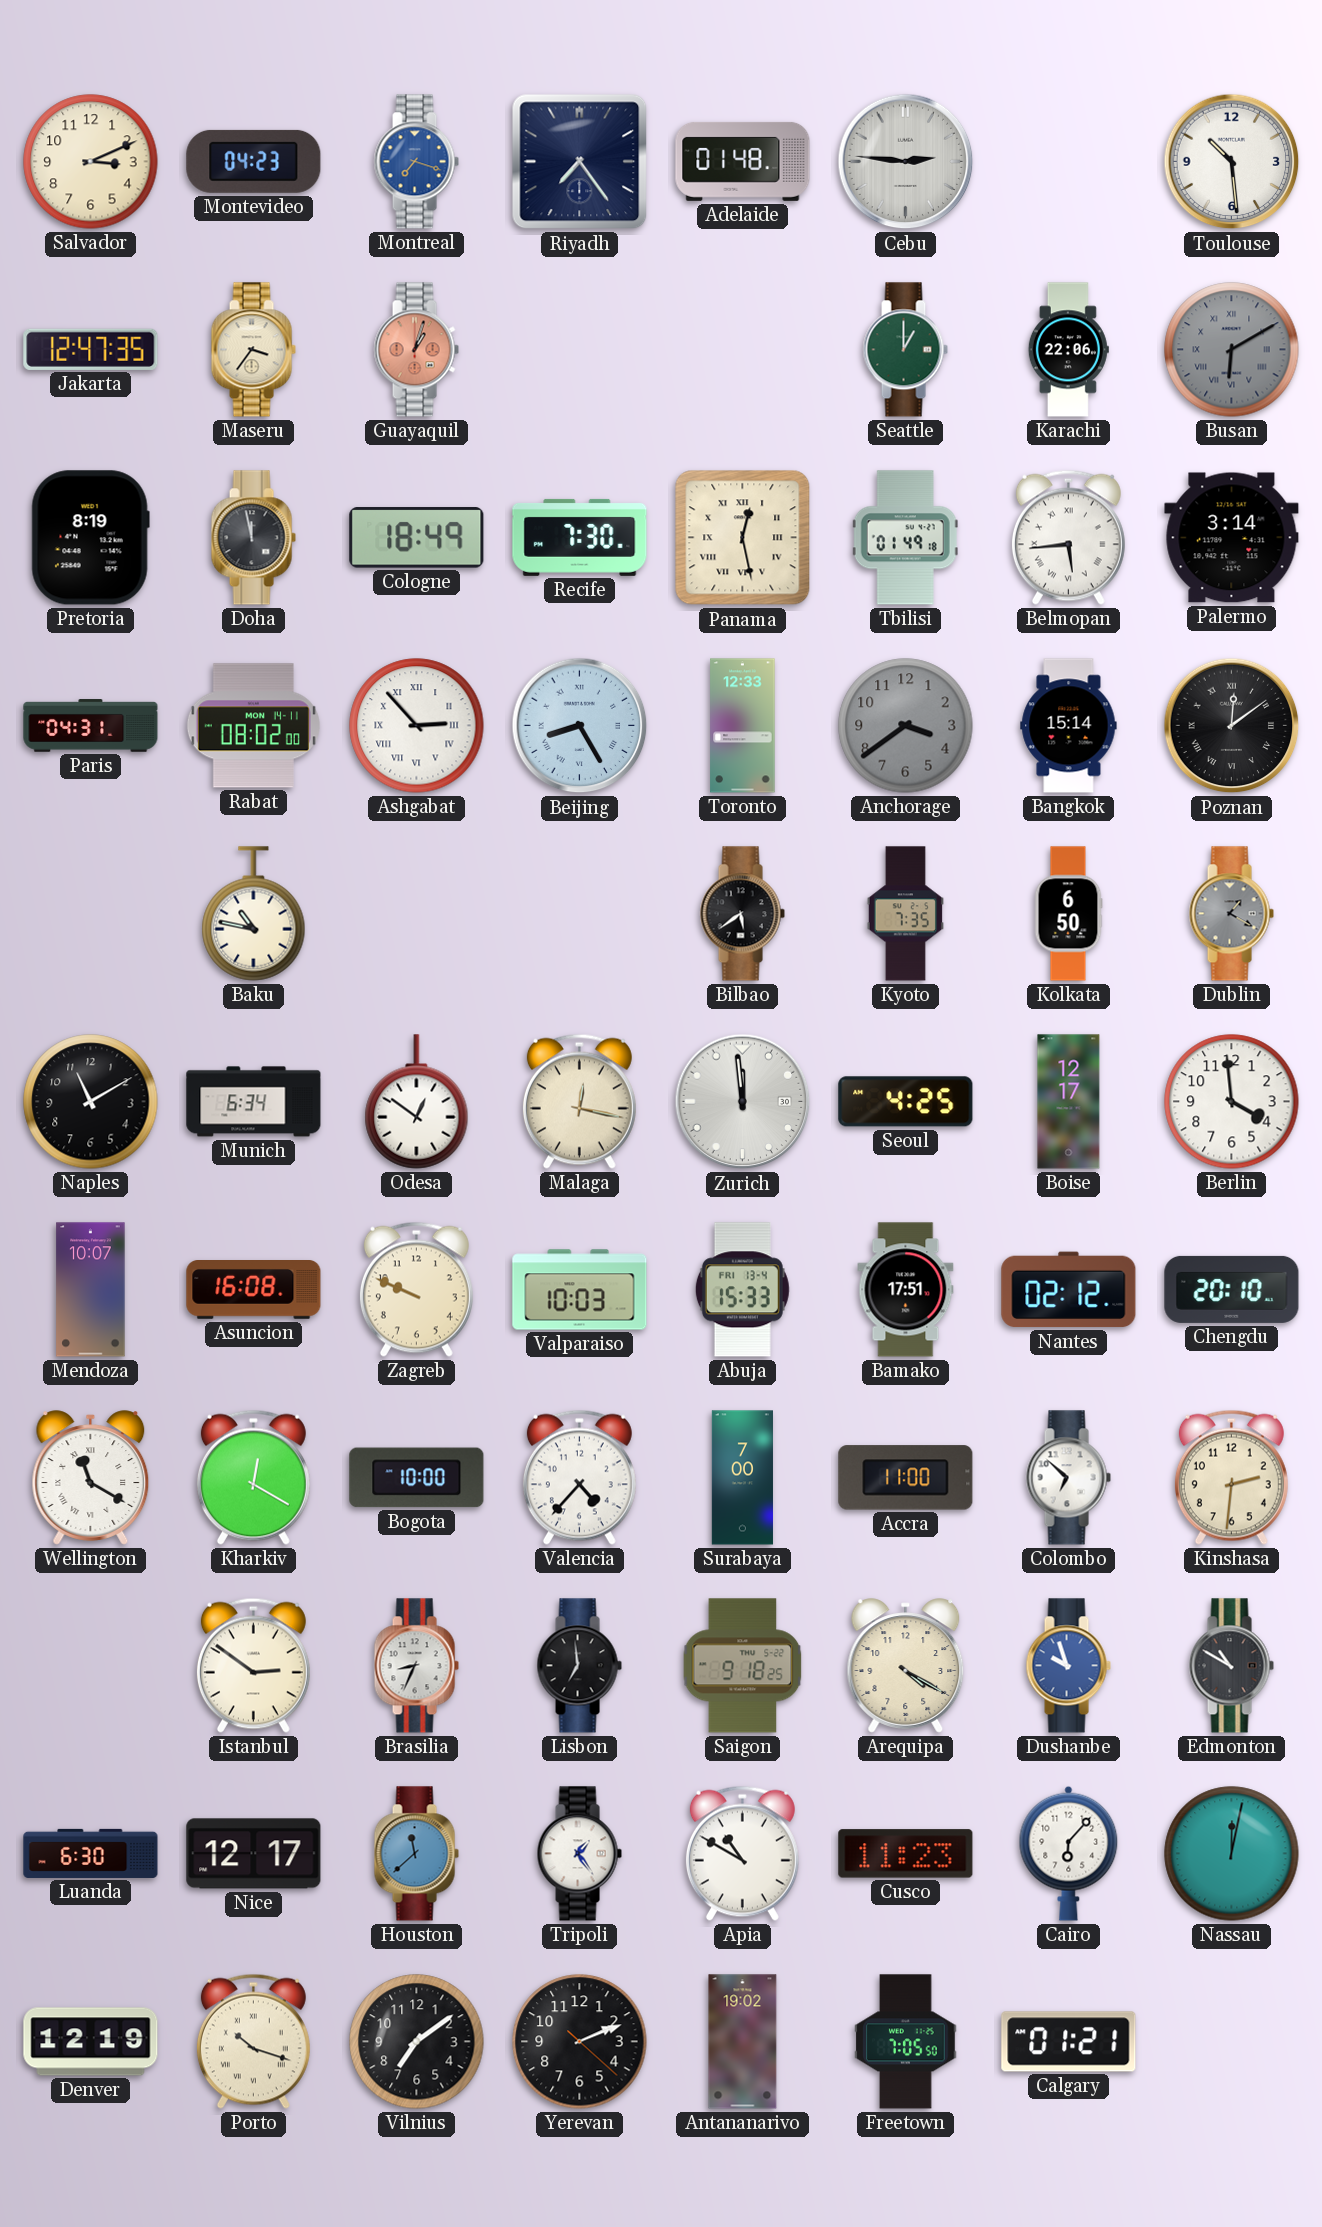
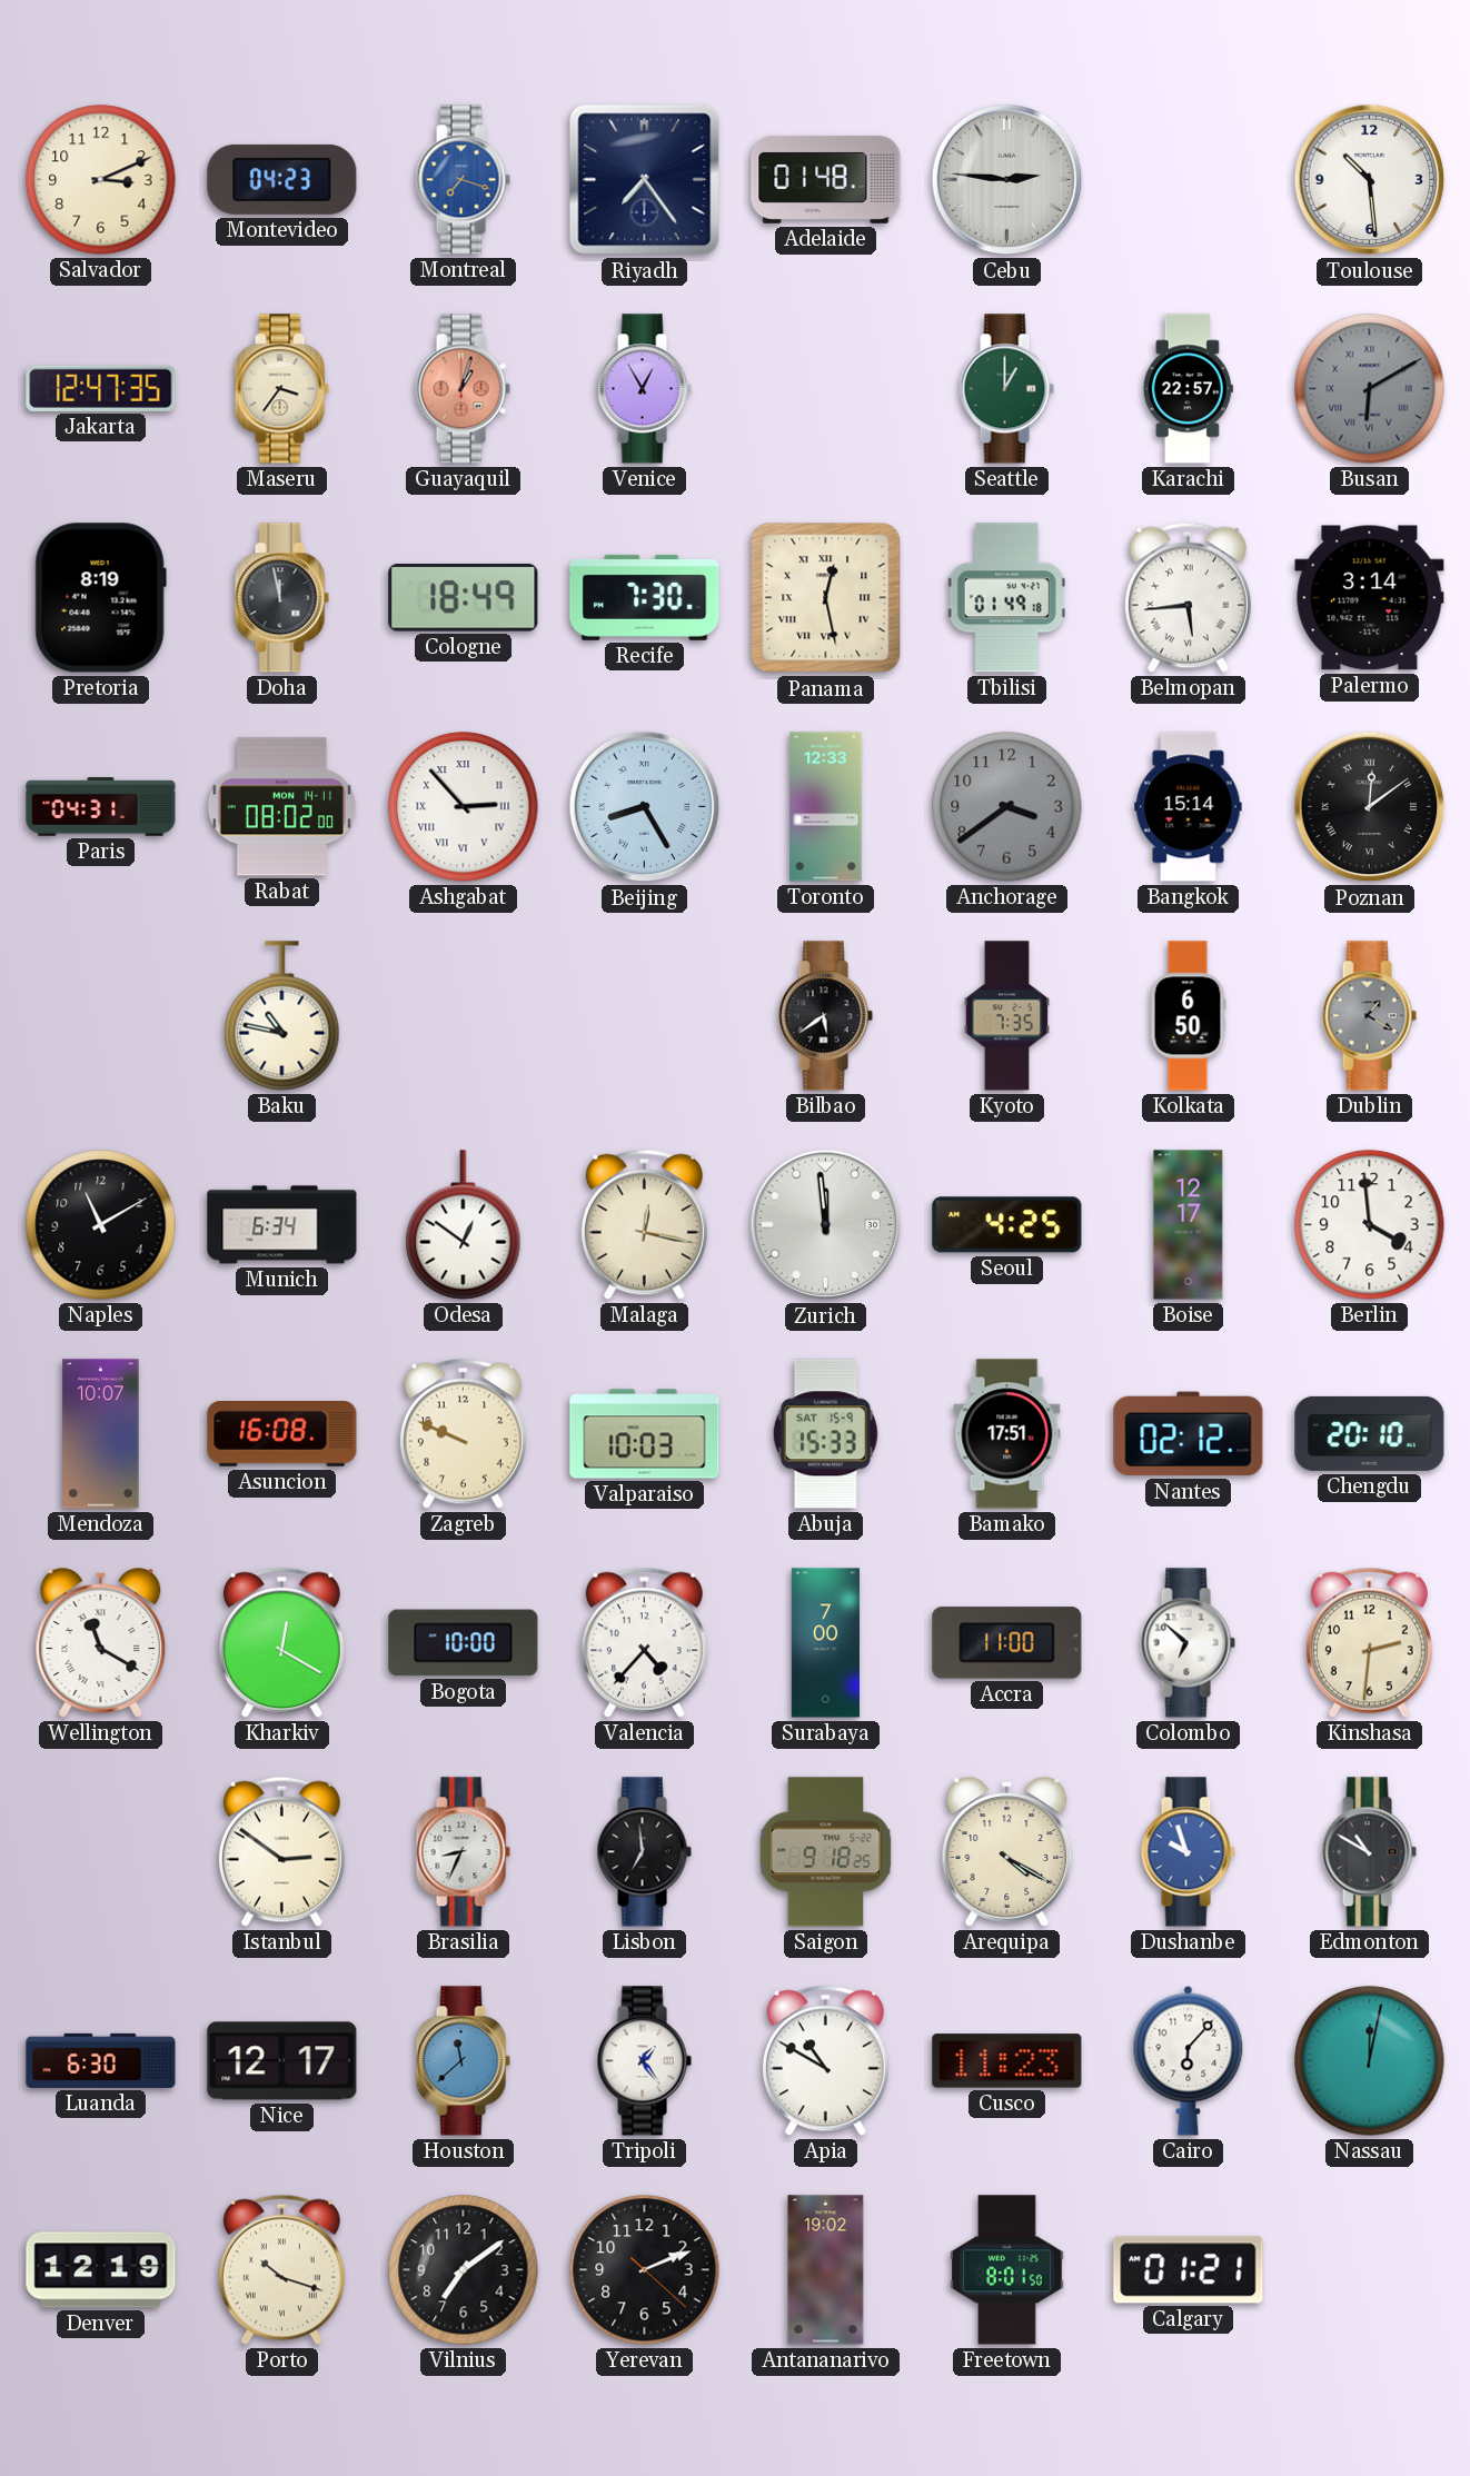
Venice: none -> 12:55
Karachi: 22:06 -> 22:57
Abuja date: FRI 13-4 -> SAT 15-9
Freetown: 7:05 -> 8:01
